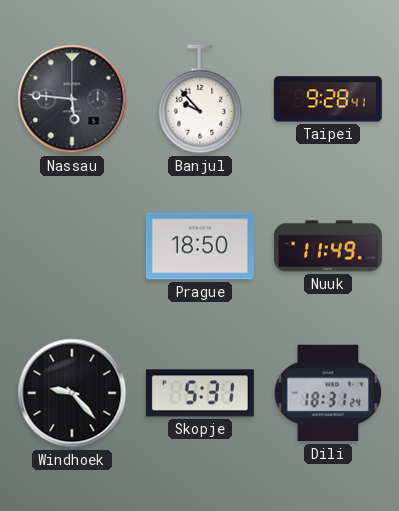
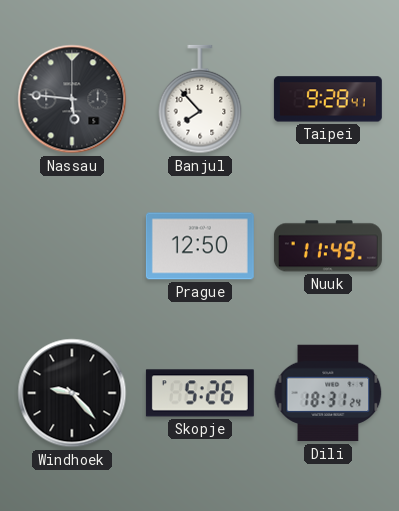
Banjul: 9:53 -> 7:53
Prague: 18:50 -> 12:50
Skopje: 5:31 -> 5:26
